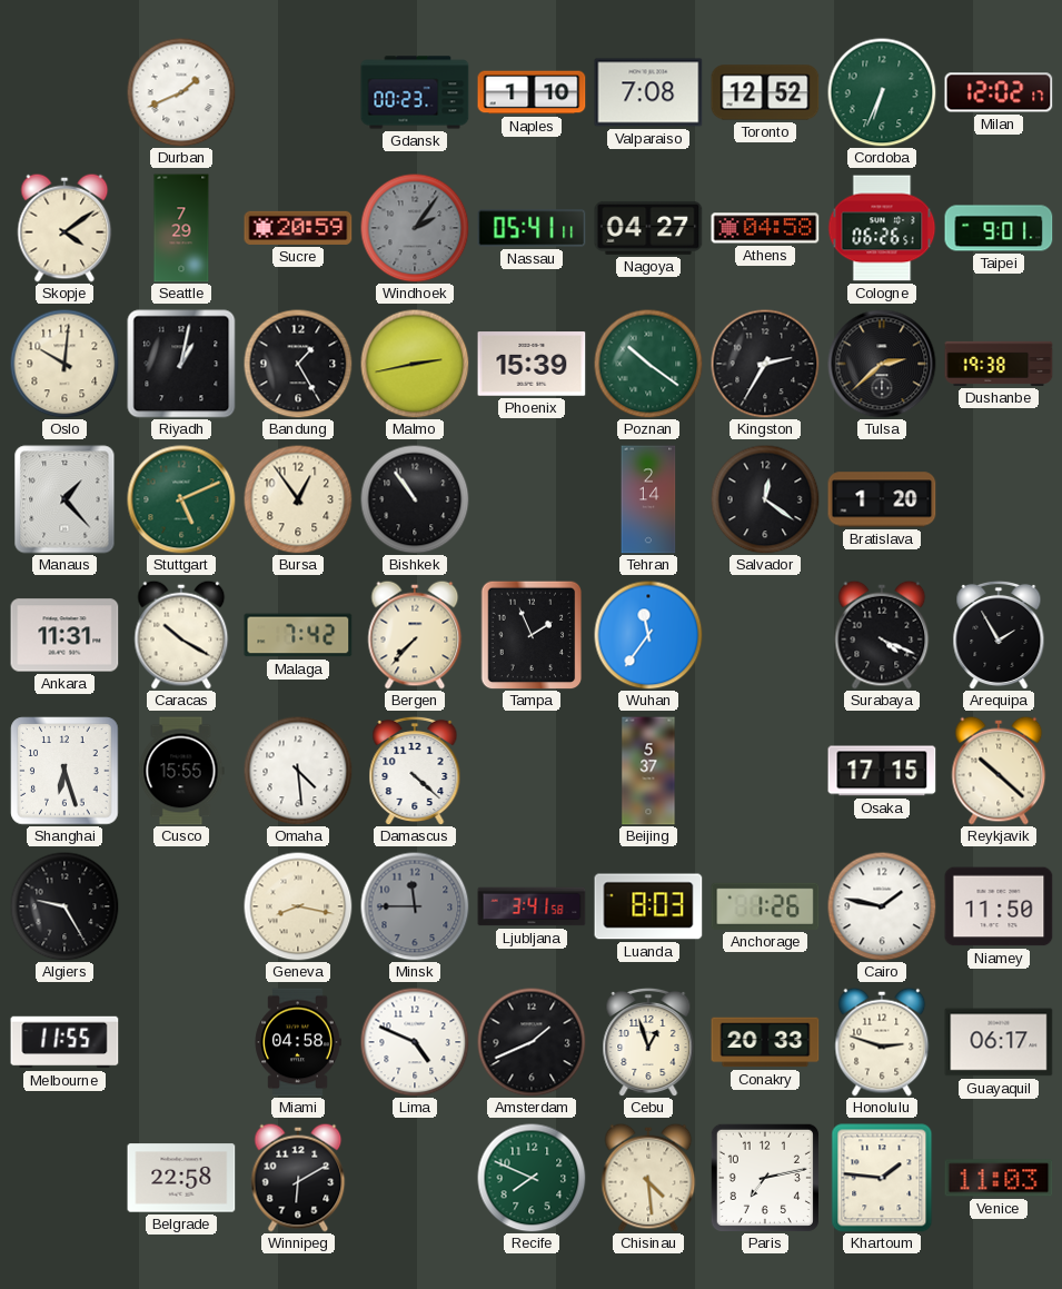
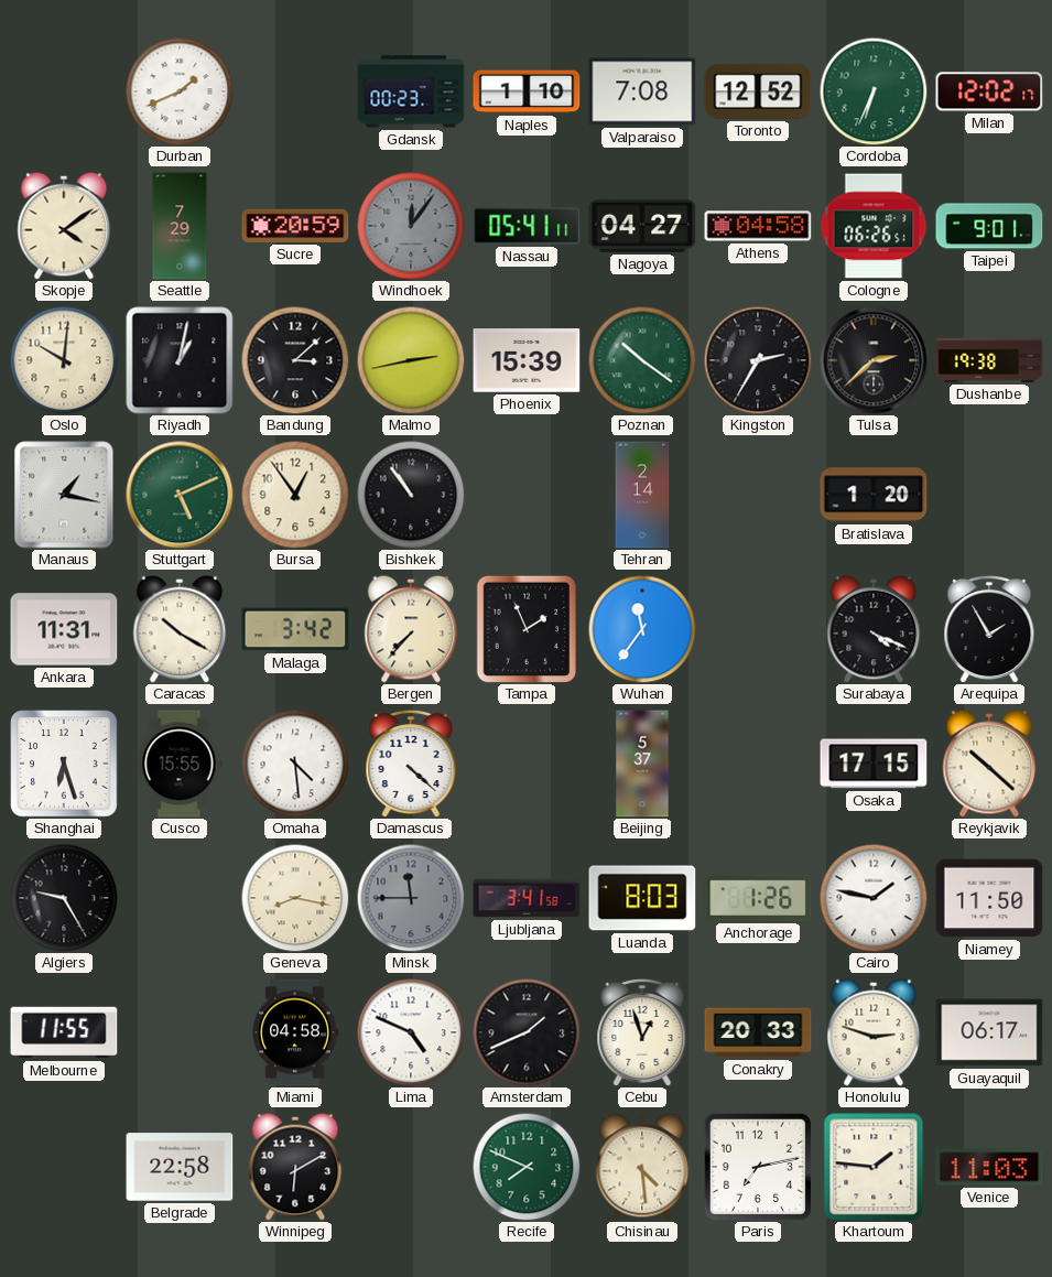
Windhoek: 2:06 -> 12:06
Bandung: 1:25 -> 3:08
Manaus: 1:23 -> 1:17
Salvador: 12:21 -> none
Malaga: 7:42 -> 3:42
